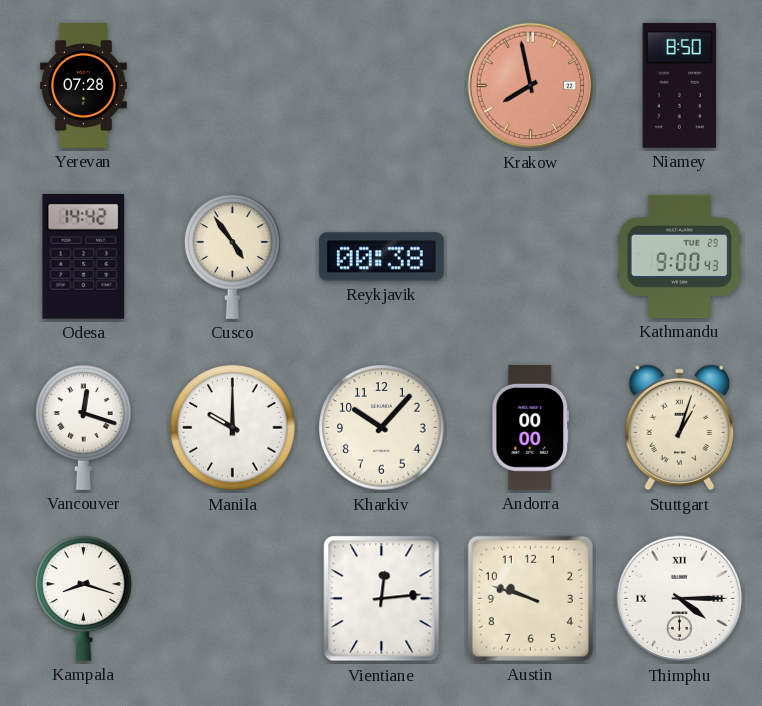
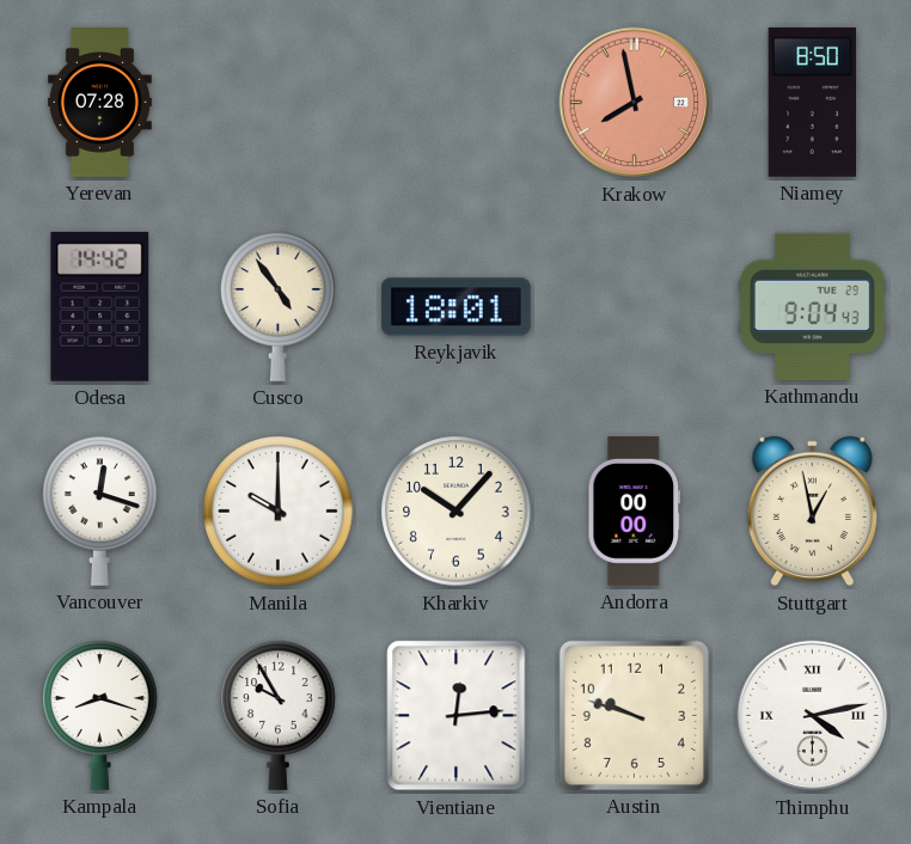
Reykjavik: 00:38 -> 18:01
Kathmandu: 9:00 -> 9:04
Stuttgart: 1:03 -> 12:58
Sofia: none -> 9:55
Thimphu: 4:15 -> 4:13
